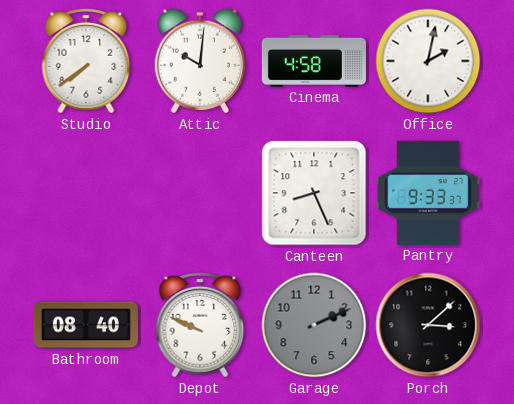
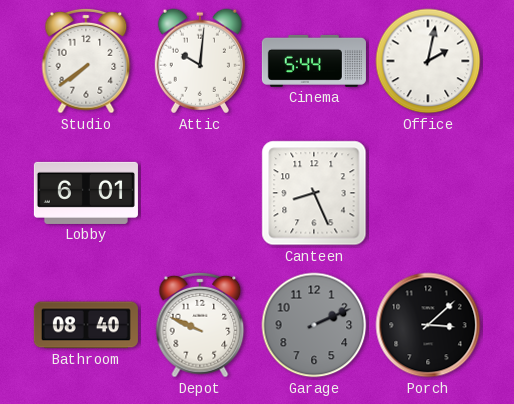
Cinema: 4:58 -> 5:44
Lobby: none -> 6:01
Pantry: 9:33 -> none
